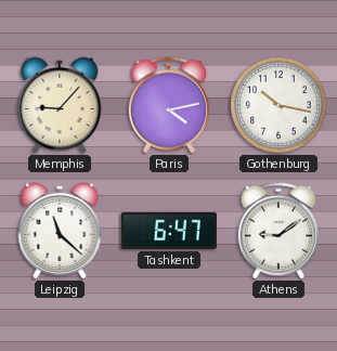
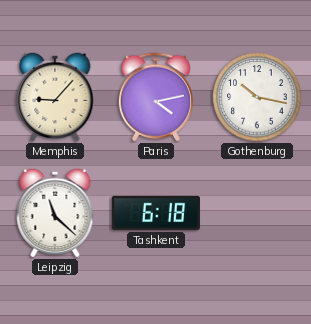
Tashkent: 6:47 -> 6:18
Athens: 9:09 -> none
